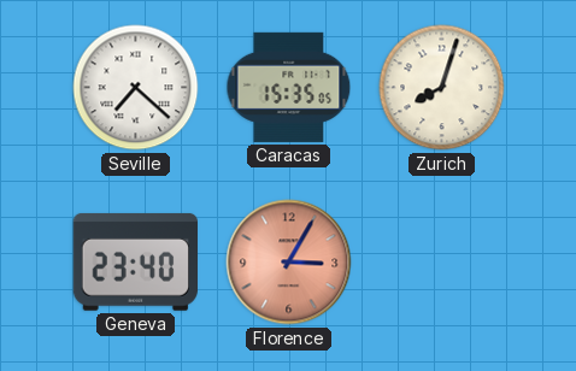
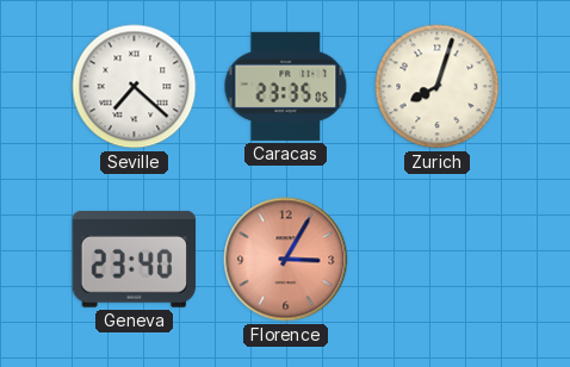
Caracas: 15:35 -> 23:35
